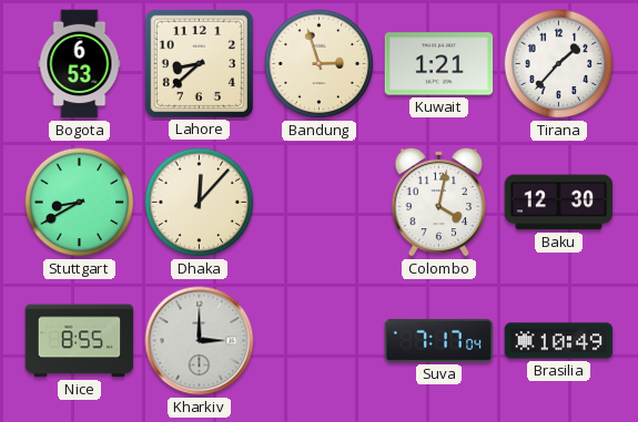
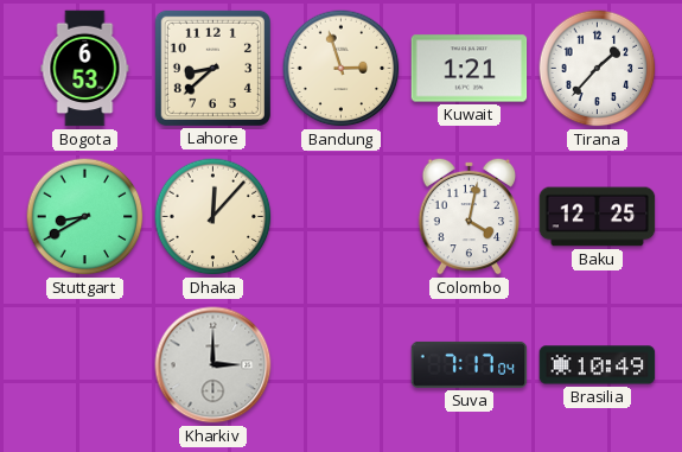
Baku: 12:30 -> 12:25
Nice: 8:55 -> none
